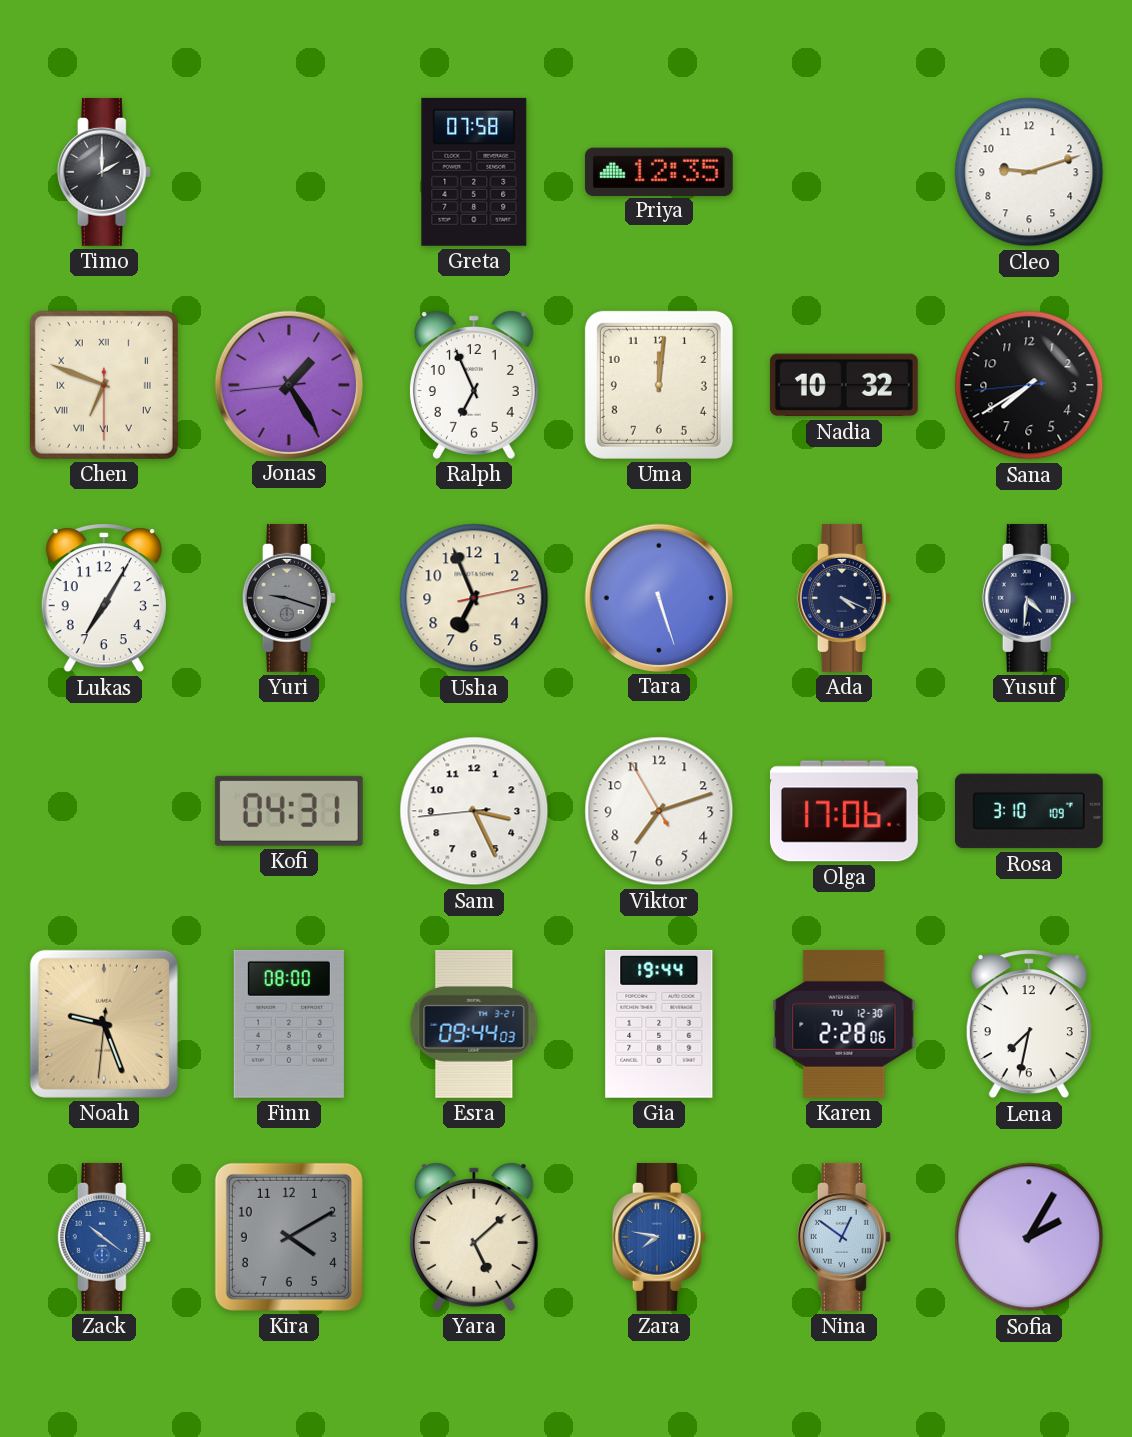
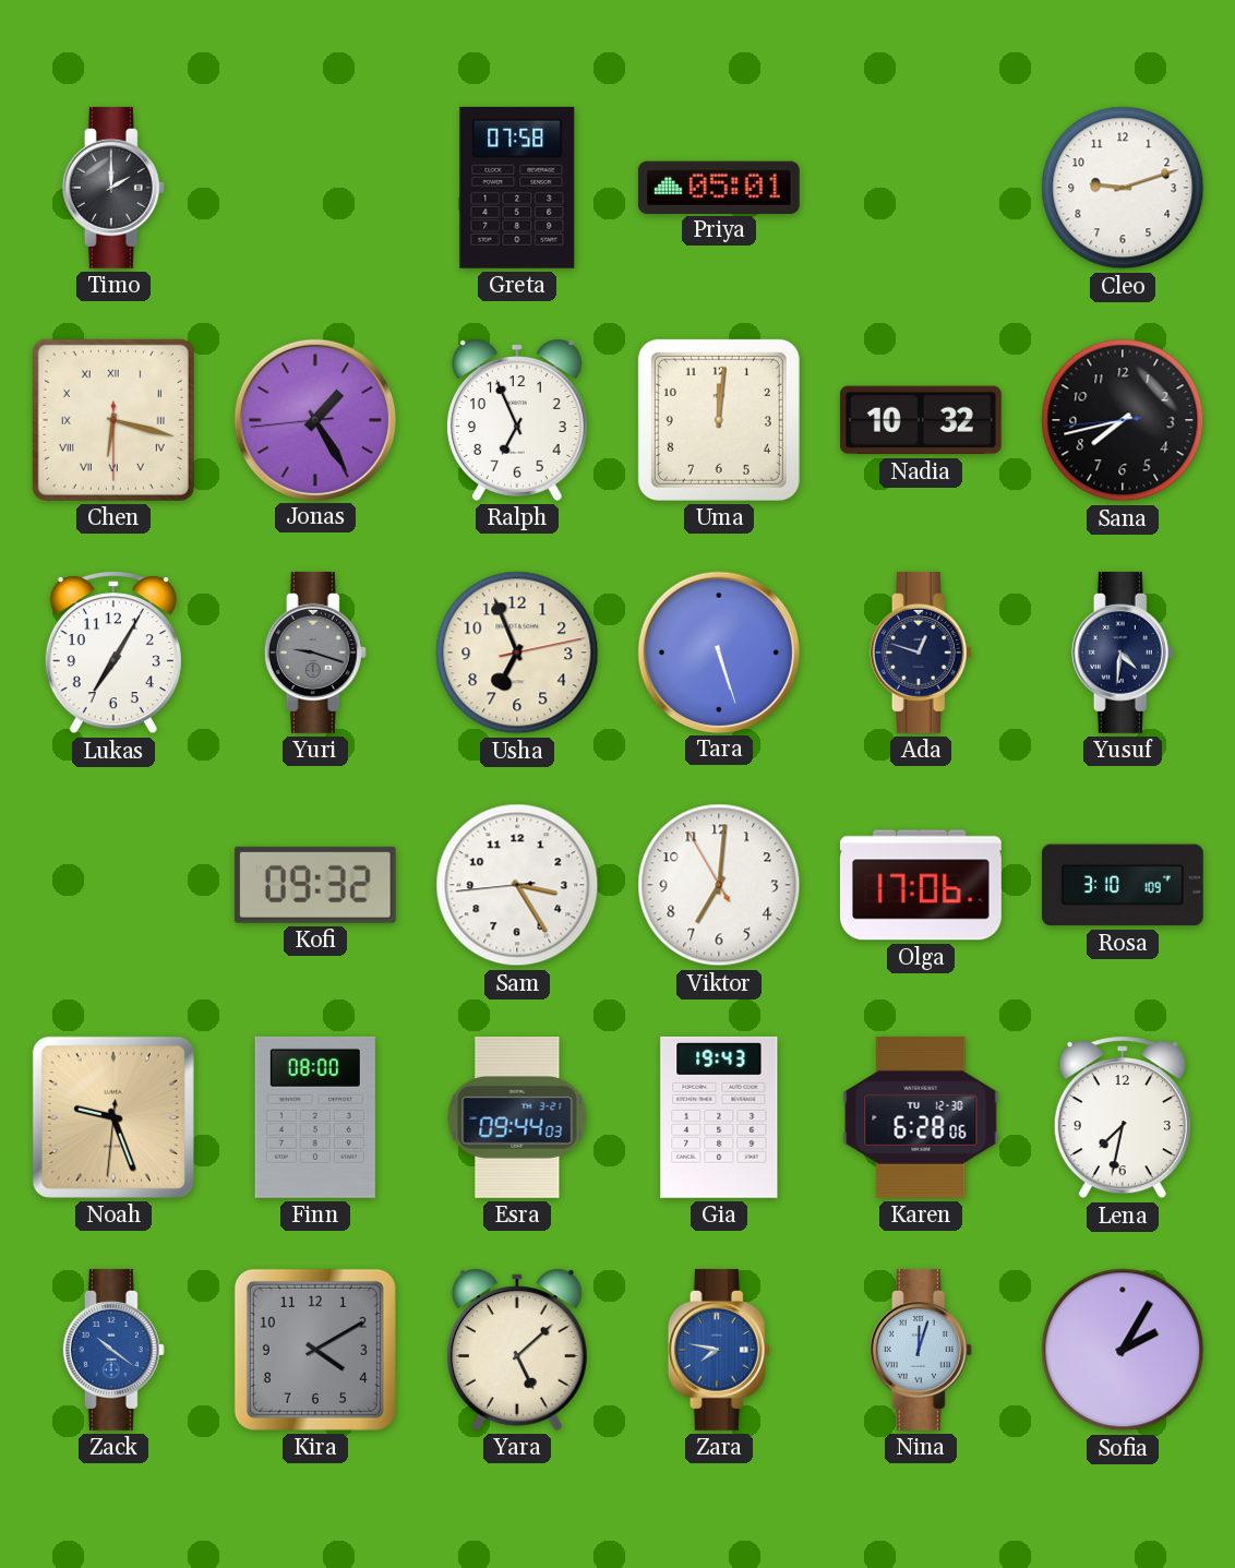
Priya: 12:35 -> 05:01
Chen: 6:48 -> 6:17
Sana: 7:39 -> 7:42
Ada: 4:19 -> 12:48
Kofi: 04:31 -> 09:32
Sam: 3:25 -> 3:24
Viktor: 7:11 -> 7:00
Gia: 19:44 -> 19:43
Karen: 2:28 -> 6:28
Nina: 12:51 -> 12:03
